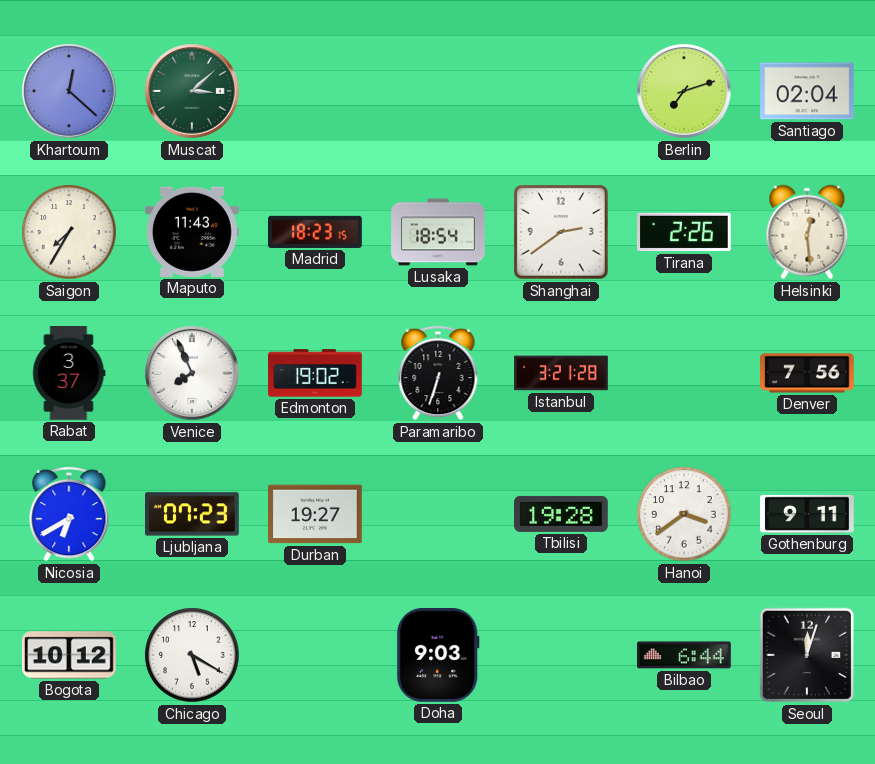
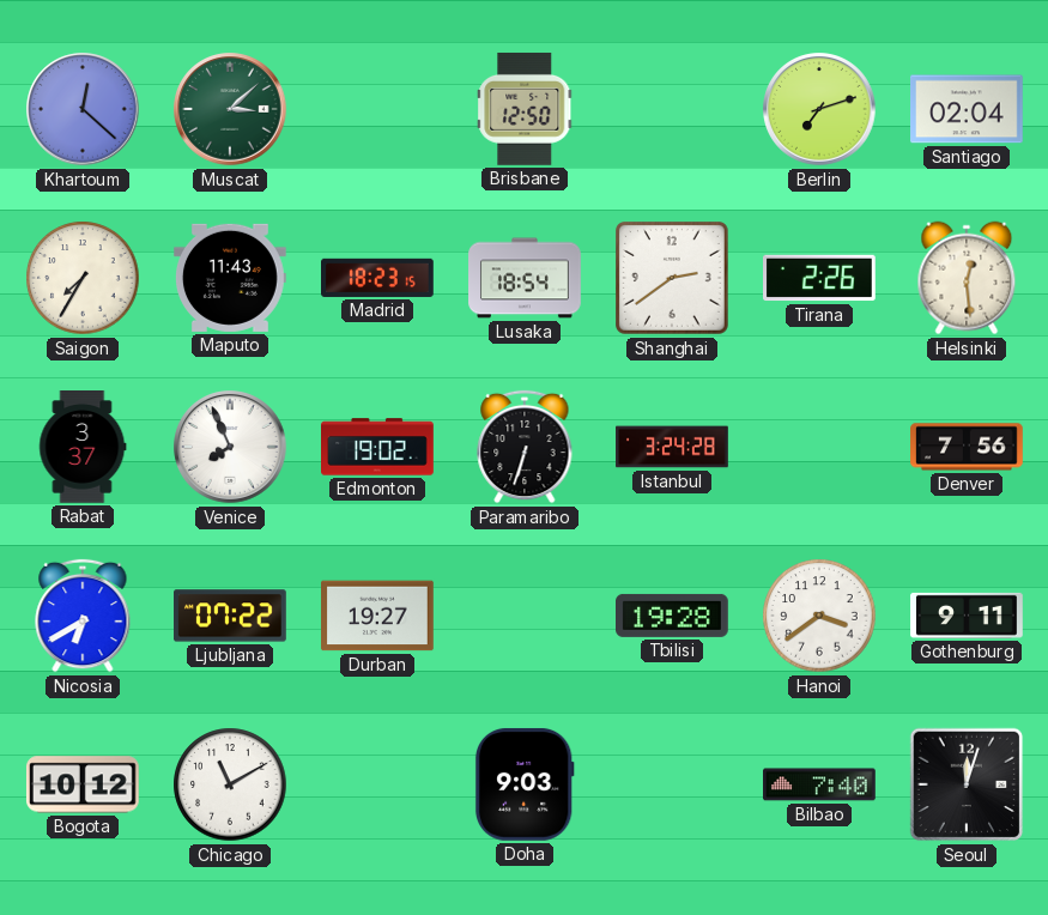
Brisbane: none -> 12:50
Istanbul: 3:21 -> 3:24
Ljubljana: 07:23 -> 07:22
Chicago: 5:20 -> 11:10
Bilbao: 6:44 -> 7:40
